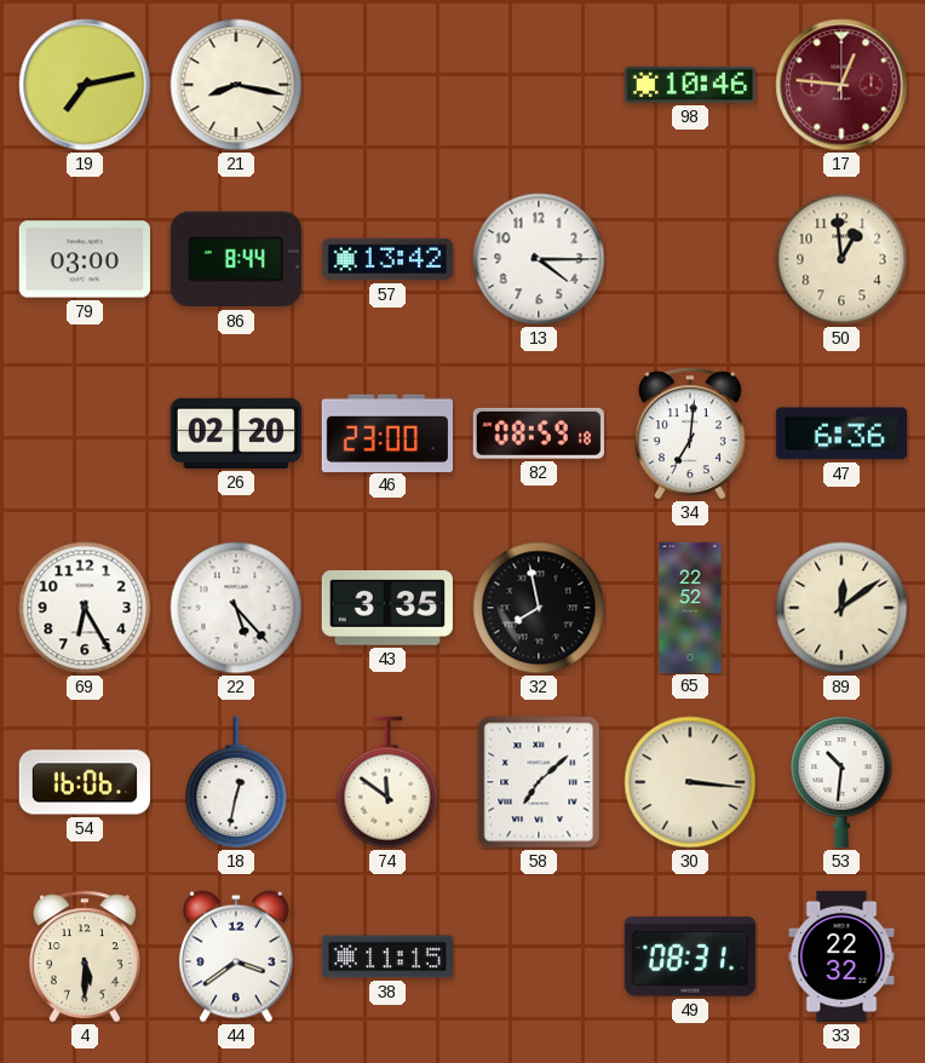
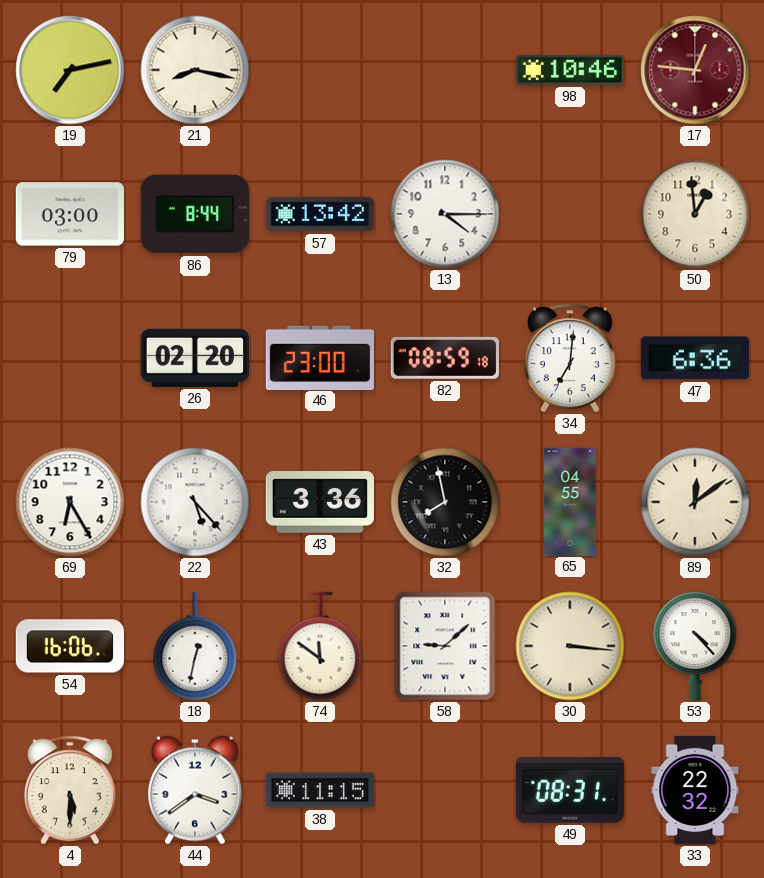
43: 3:35 -> 3:36
65: 22:52 -> 04:55
58: 7:08 -> 9:08
53: 10:31 -> 4:23
